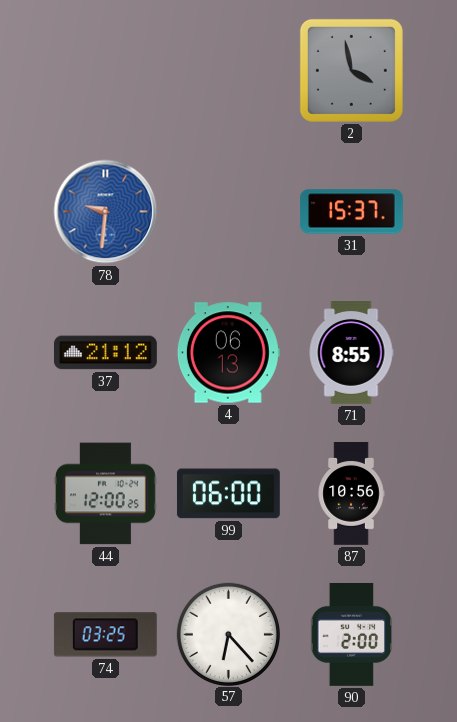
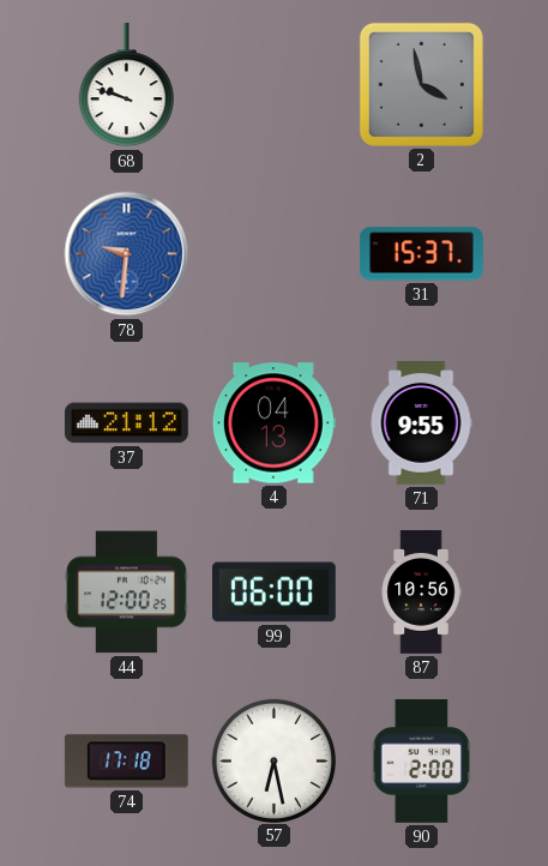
68: none -> 9:48
4: 06:13 -> 04:13
71: 8:55 -> 9:55
74: 03:25 -> 17:18
57: 6:23 -> 6:28
